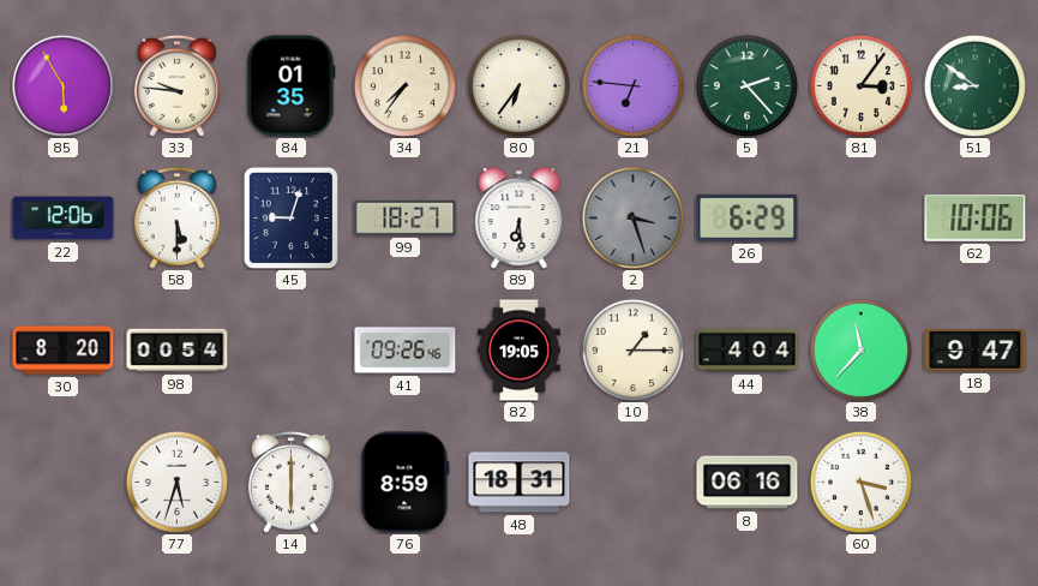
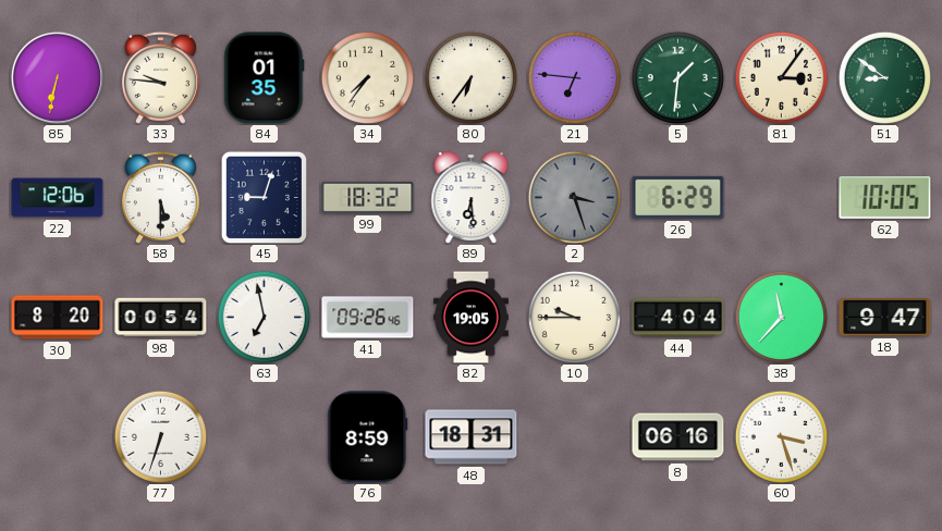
85: 5:55 -> 6:32
5: 2:23 -> 1:31
99: 18:27 -> 18:32
62: 10:06 -> 10:05
63: none -> 6:58
10: 1:15 -> 9:45
77: 5:33 -> 6:33
14: 6:00 -> none
